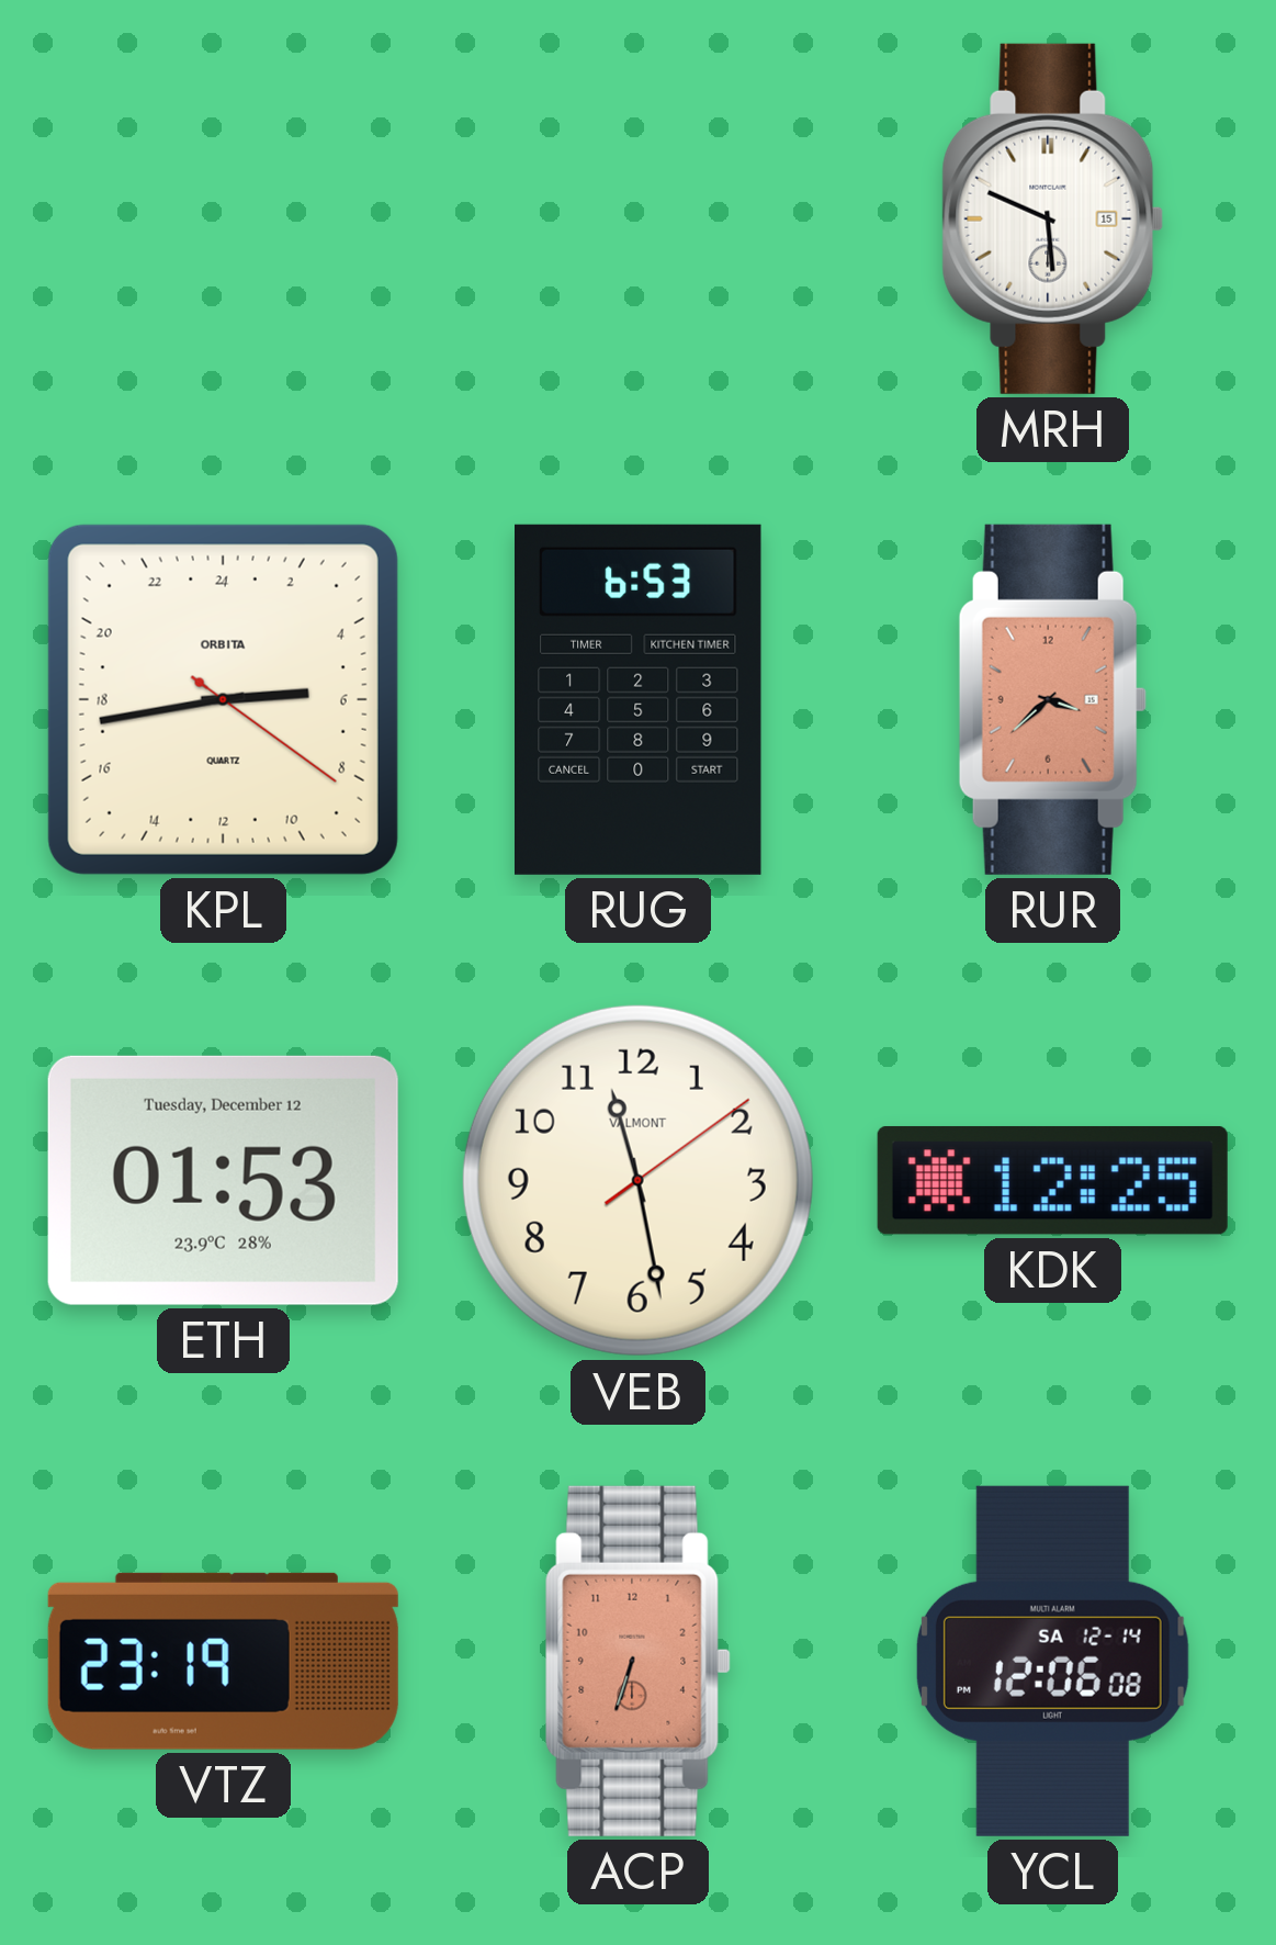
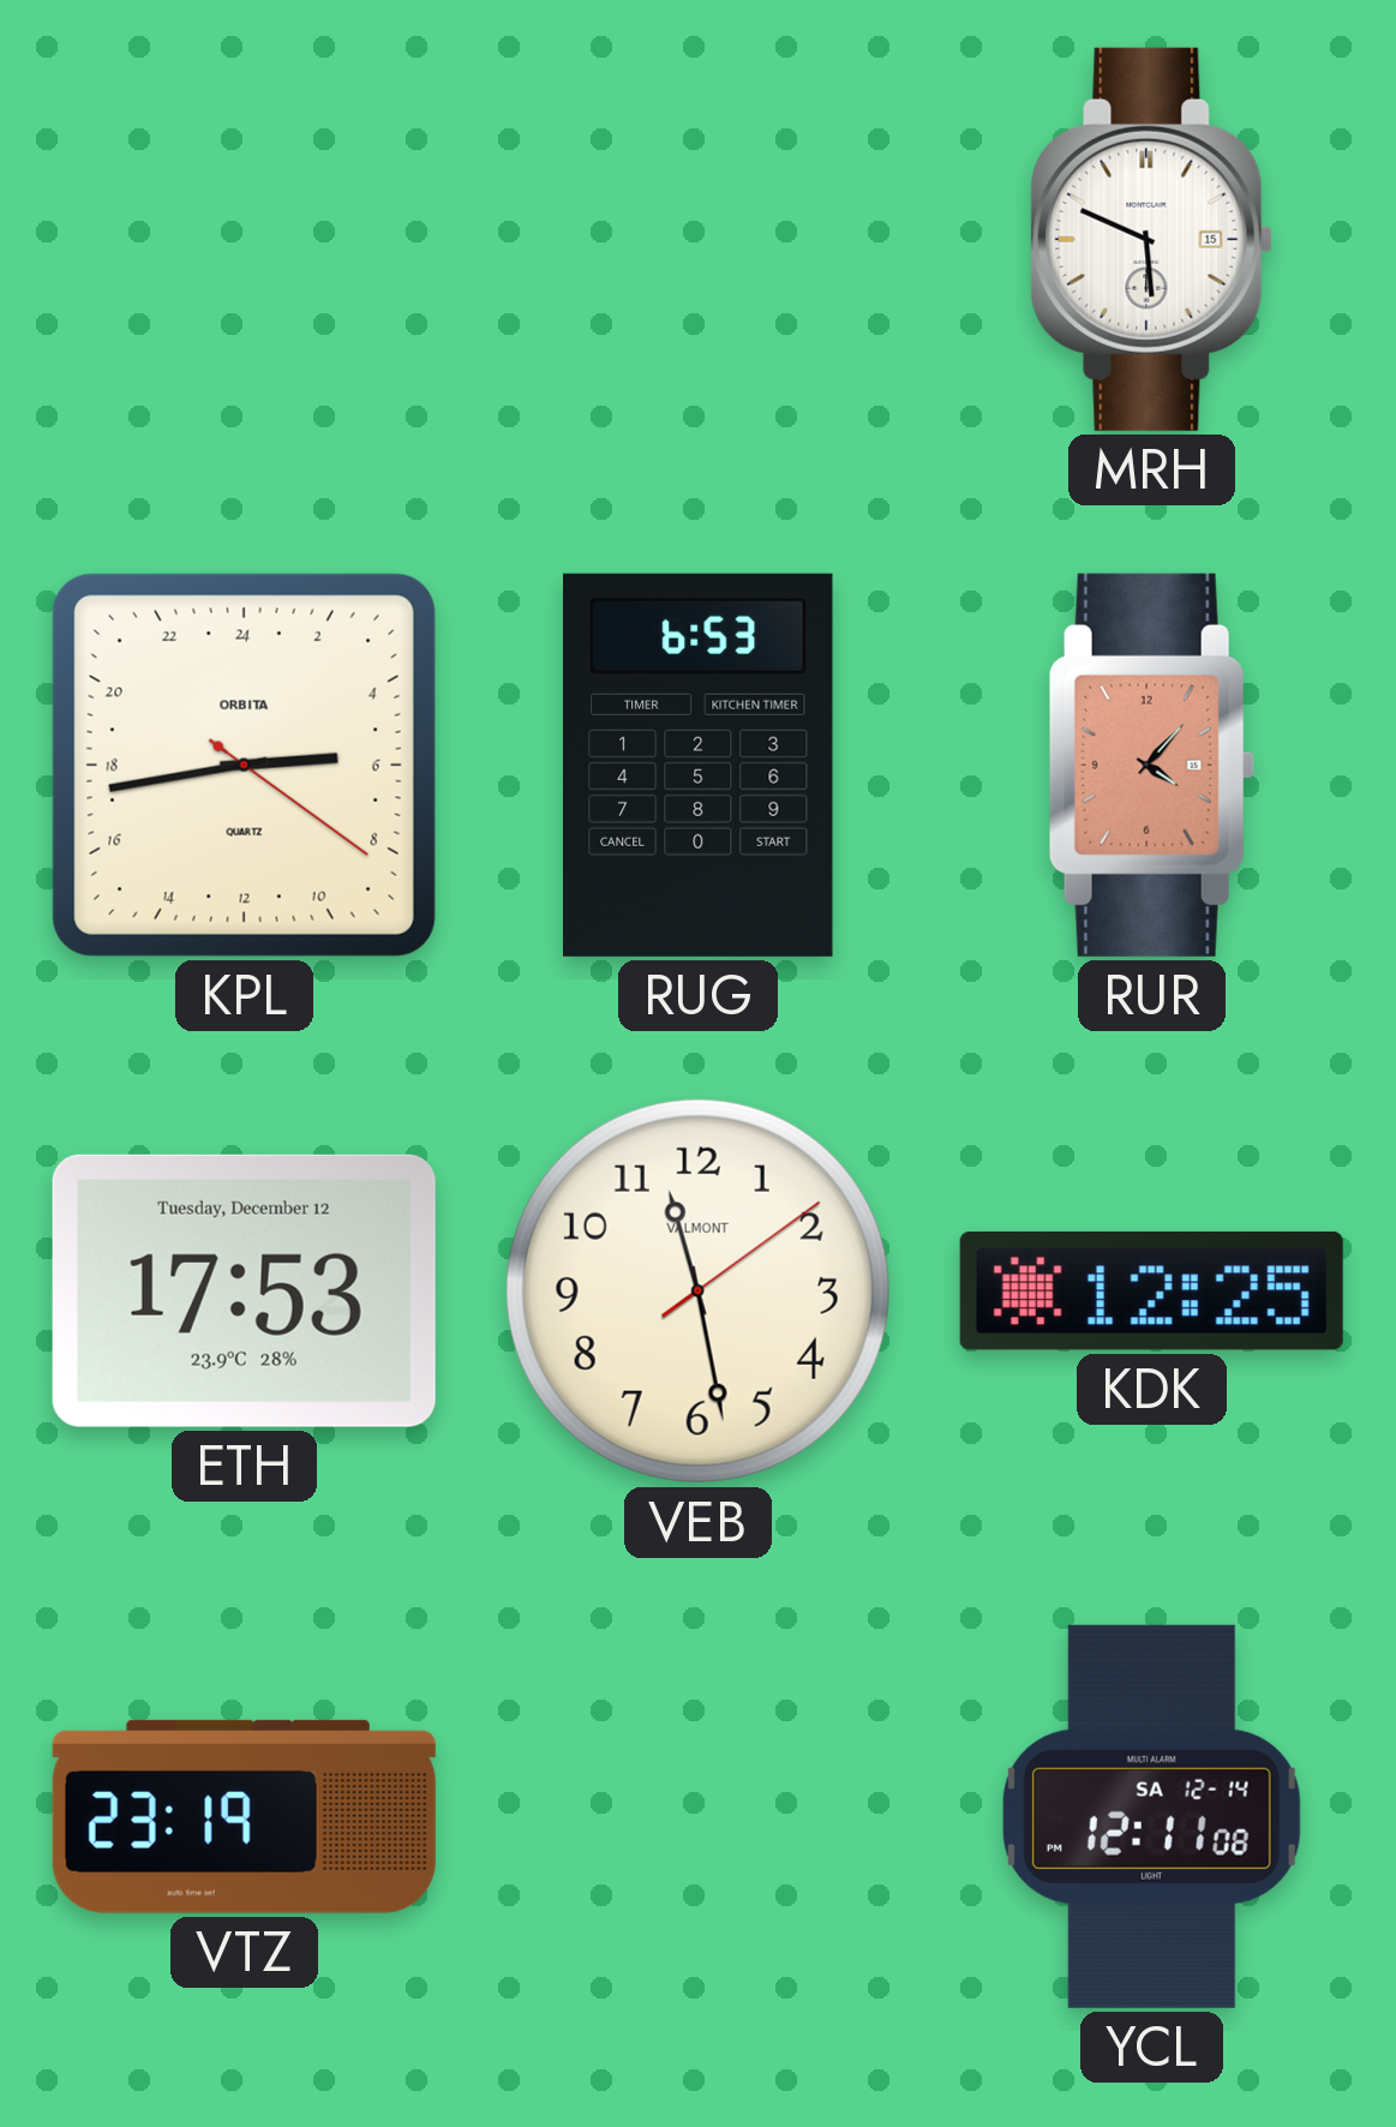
RUR: 3:38 -> 4:07
ETH: 01:53 -> 17:53
ACP: 6:33 -> none
YCL: 12:06 -> 12:11
